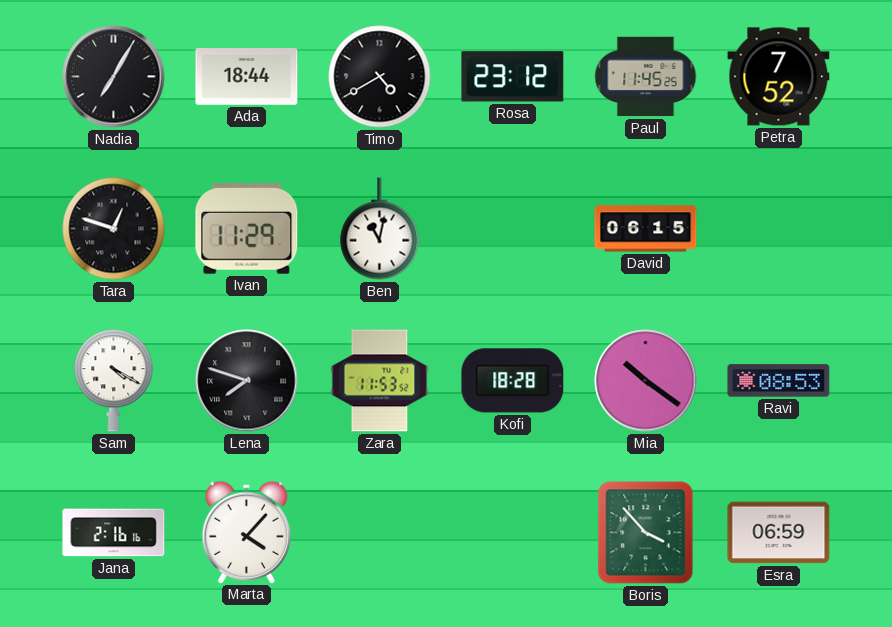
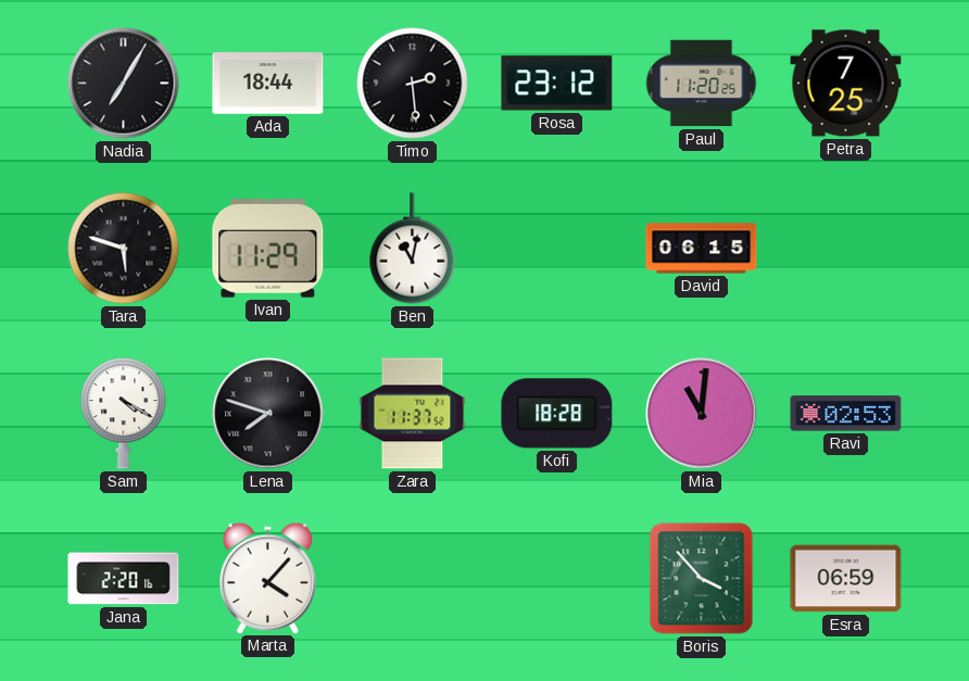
Timo: 4:40 -> 2:29
Paul: 11:45 -> 11:20
Petra: 7:52 -> 7:25
Tara: 12:48 -> 5:48
Zara: 11:53 -> 11:37
Mia: 10:21 -> 11:01
Ravi: 08:53 -> 02:53
Jana: 2:16 -> 2:20
